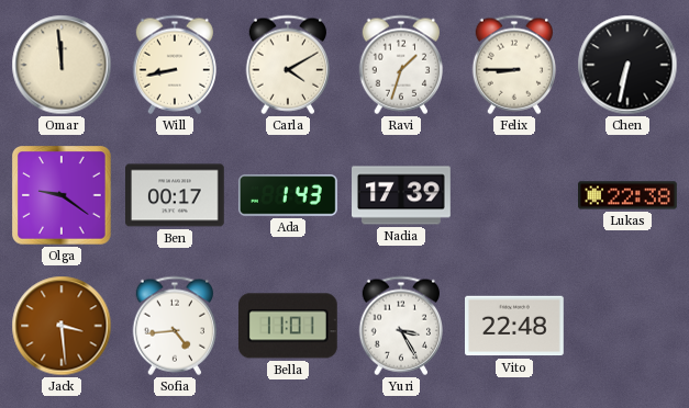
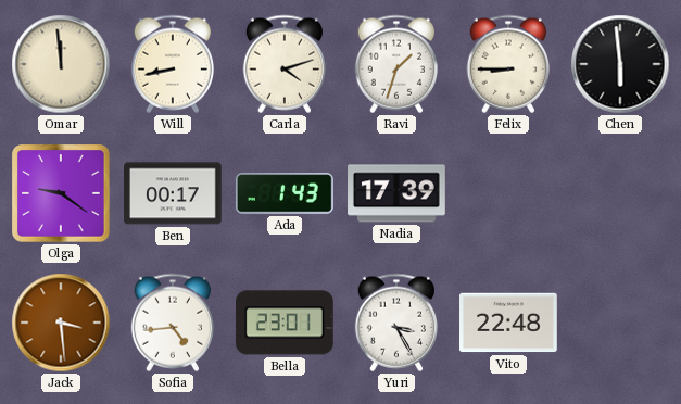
Carla: 4:10 -> 4:12
Chen: 6:32 -> 5:59
Lukas: 22:38 -> none
Bella: 11:01 -> 23:01
